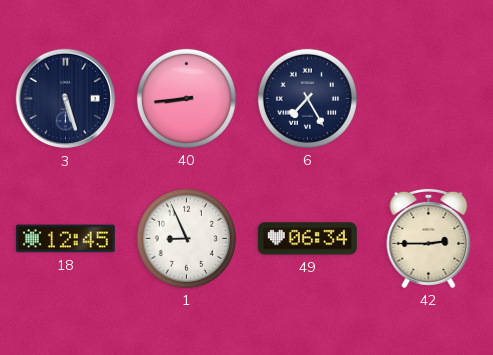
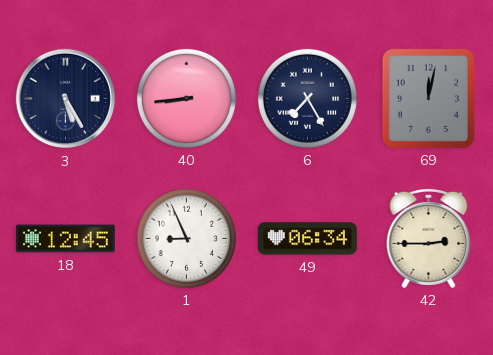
3: 5:27 -> 5:25
69: none -> 12:02
